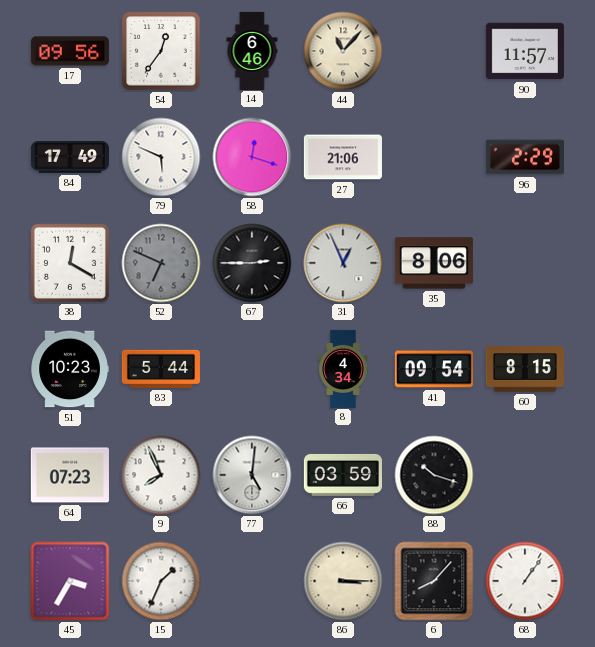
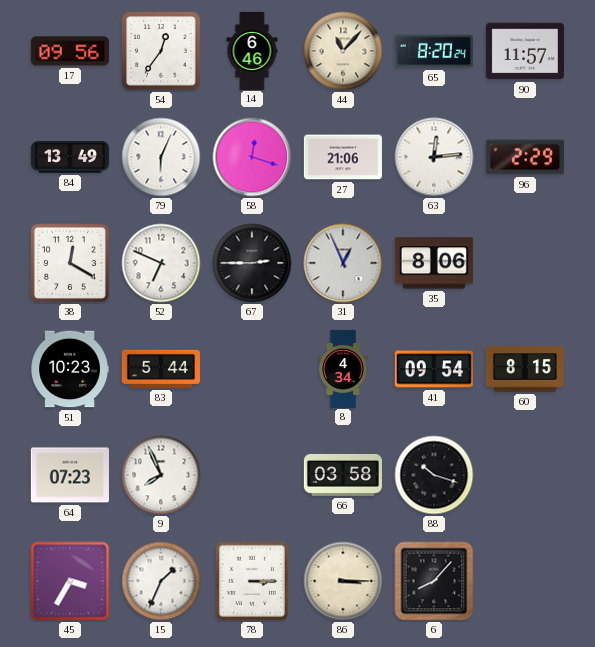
65: none -> 8:20
84: 17:49 -> 13:49
79: 5:49 -> 6:04
63: none -> 12:14
52 dial: grey -> white
77: 5:01 -> none
66: 03:59 -> 03:58
78: none -> 3:15
68: 1:06 -> none
